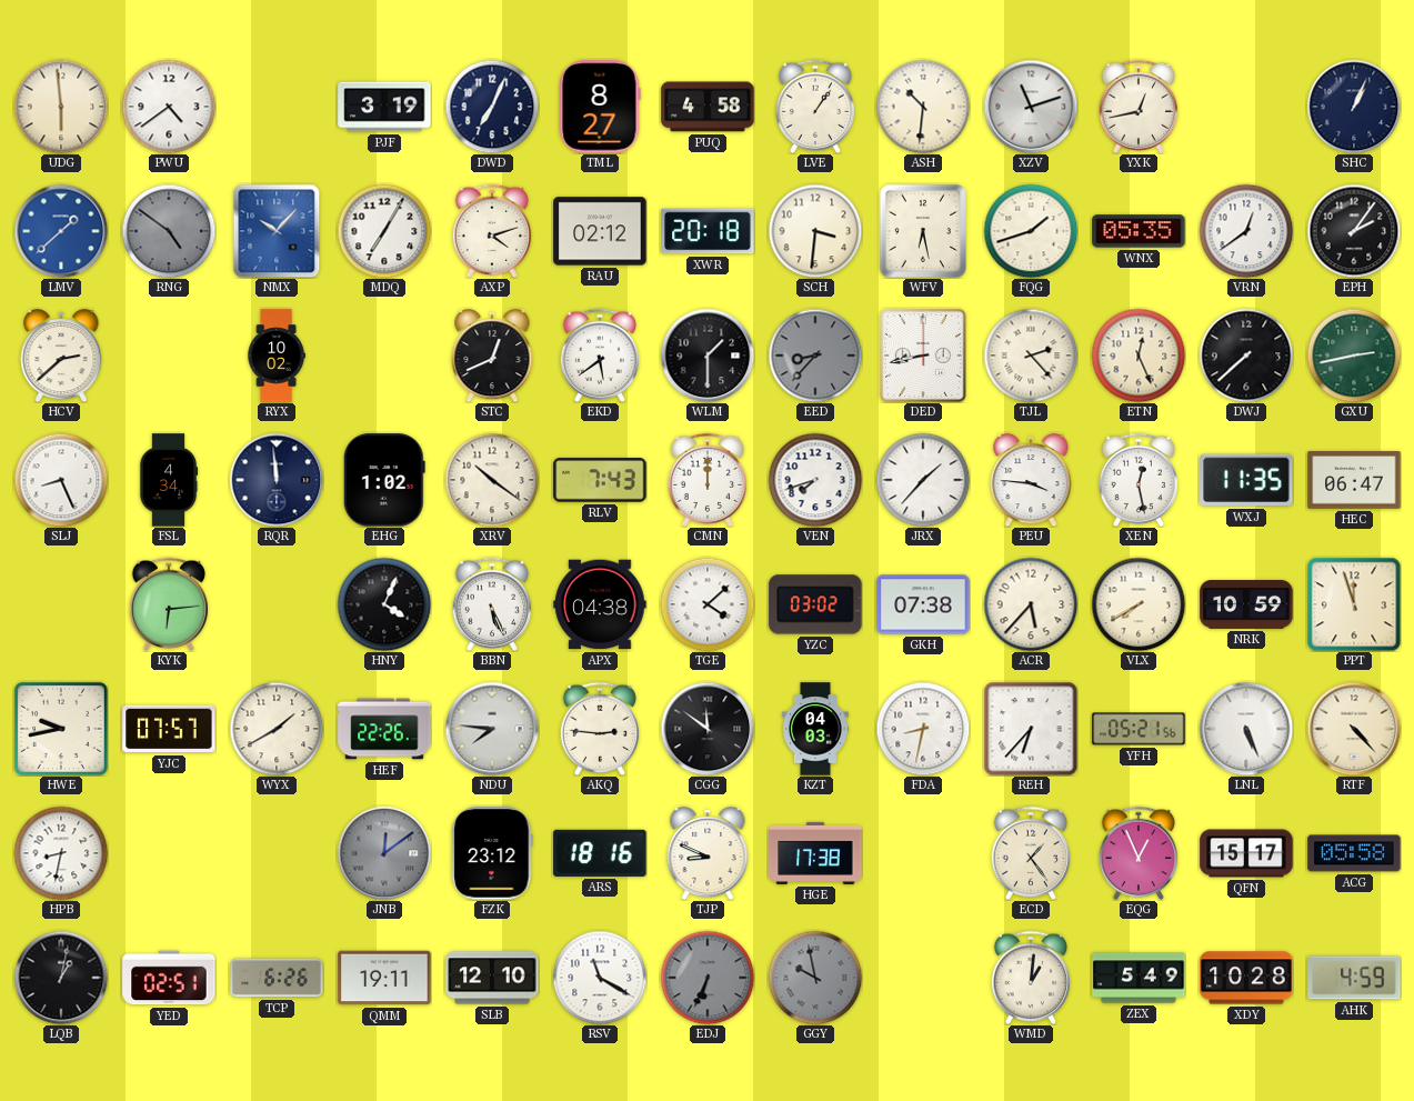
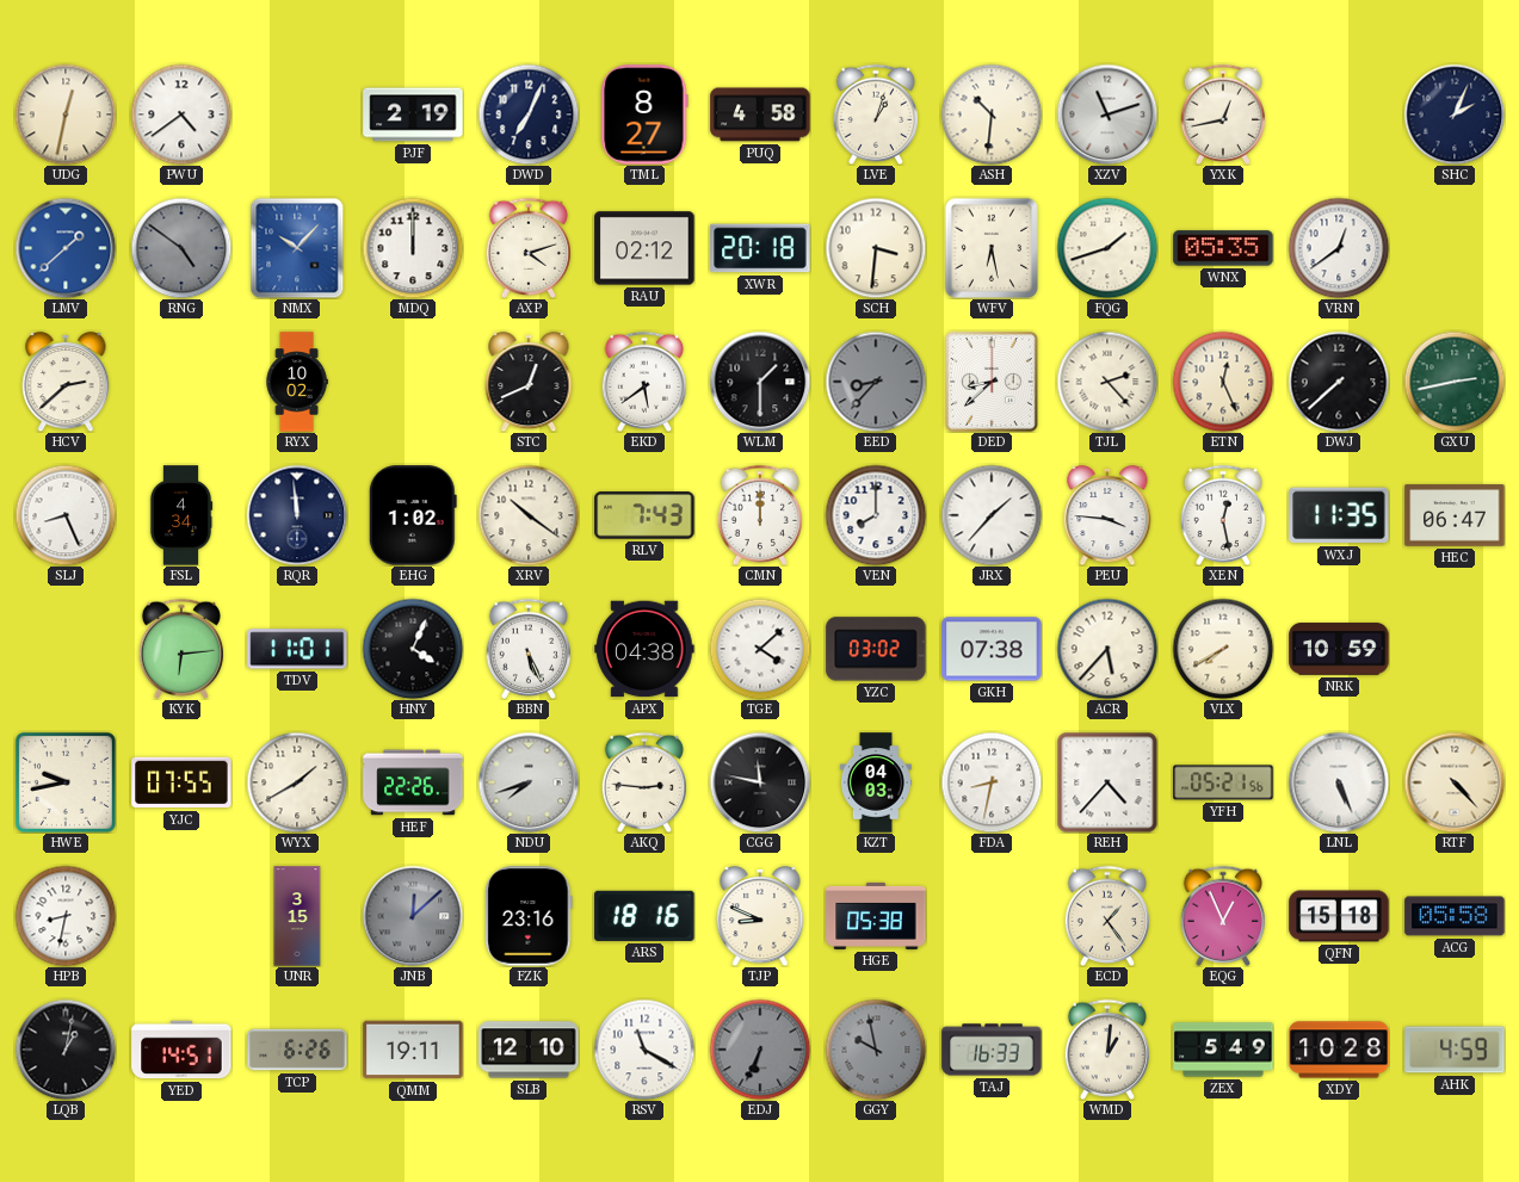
UDG: 5:59 -> 12:32
PJF: 3:19 -> 2:19
LVE: 1:06 -> 1:03
SHC: 1:04 -> 2:04
MDQ: 7:05 -> 12:00
EPH: 2:06 -> none
DED: 8:43 -> 8:38
VEN: 7:42 -> 8:00
TDV: none -> 11:01
PPT: 11:57 -> none
YJC: 07:57 -> 07:55
NDU: 7:46 -> 7:42
CGG: 11:51 -> 11:47
REH: 6:37 -> 4:37
UNR: none -> 3:15
JNB: 12:09 -> 12:08
FZK: 23:12 -> 23:16
HGE: 17:38 -> 05:38
QFN: 15:17 -> 15:18
YED: 02:51 -> 14:51
TAJ: none -> 16:33
